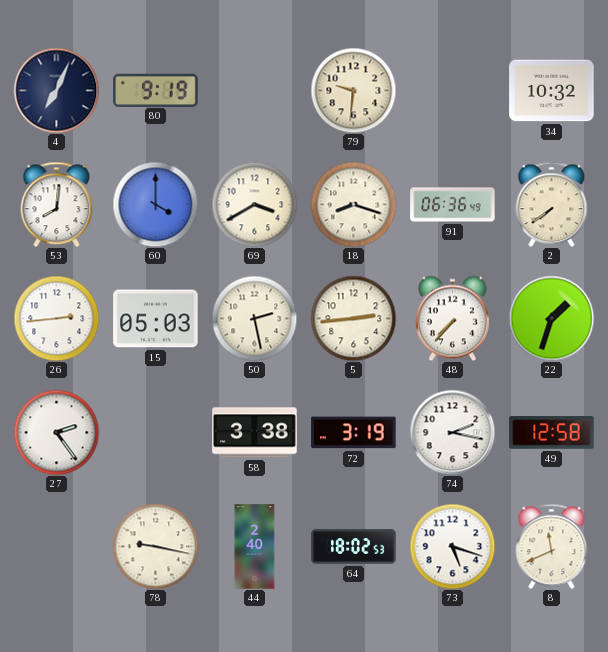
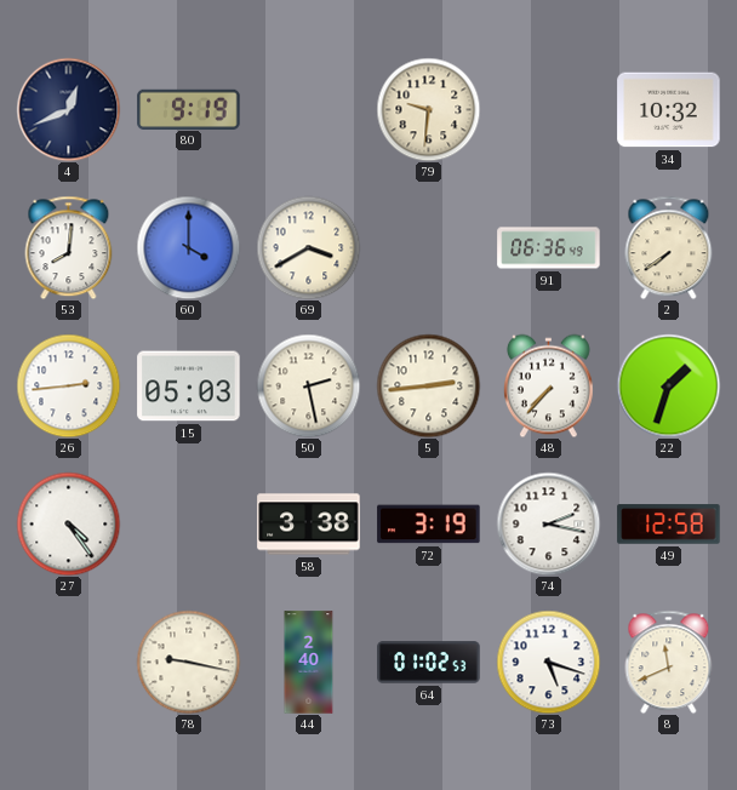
4: 7:04 -> 12:41
18: 8:18 -> none
27: 2:24 -> 4:24
64: 18:02 -> 01:02
